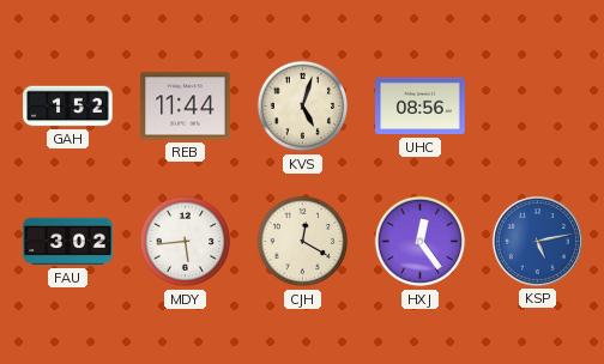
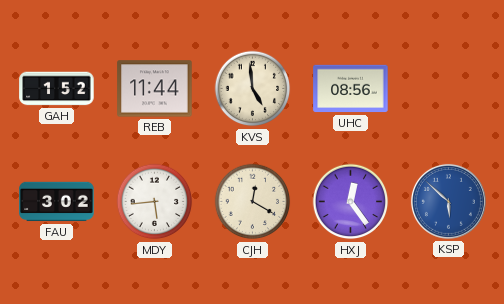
KVS: 5:03 -> 4:59
KSP: 5:13 -> 5:52
